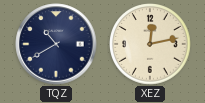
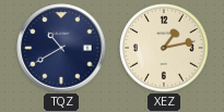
XEZ: 12:13 -> 1:13
